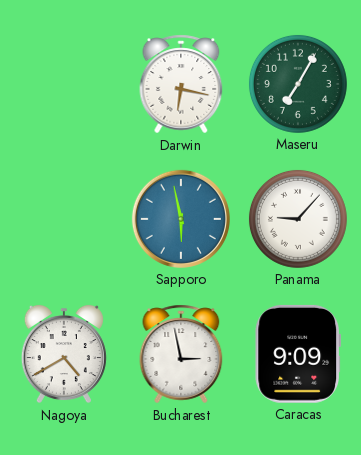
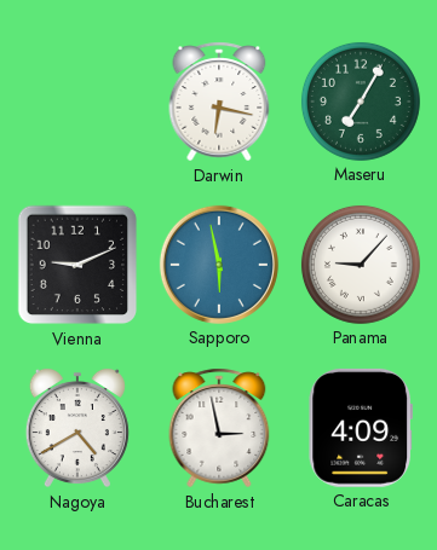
Vienna: none -> 9:11
Caracas: 9:09 -> 4:09
